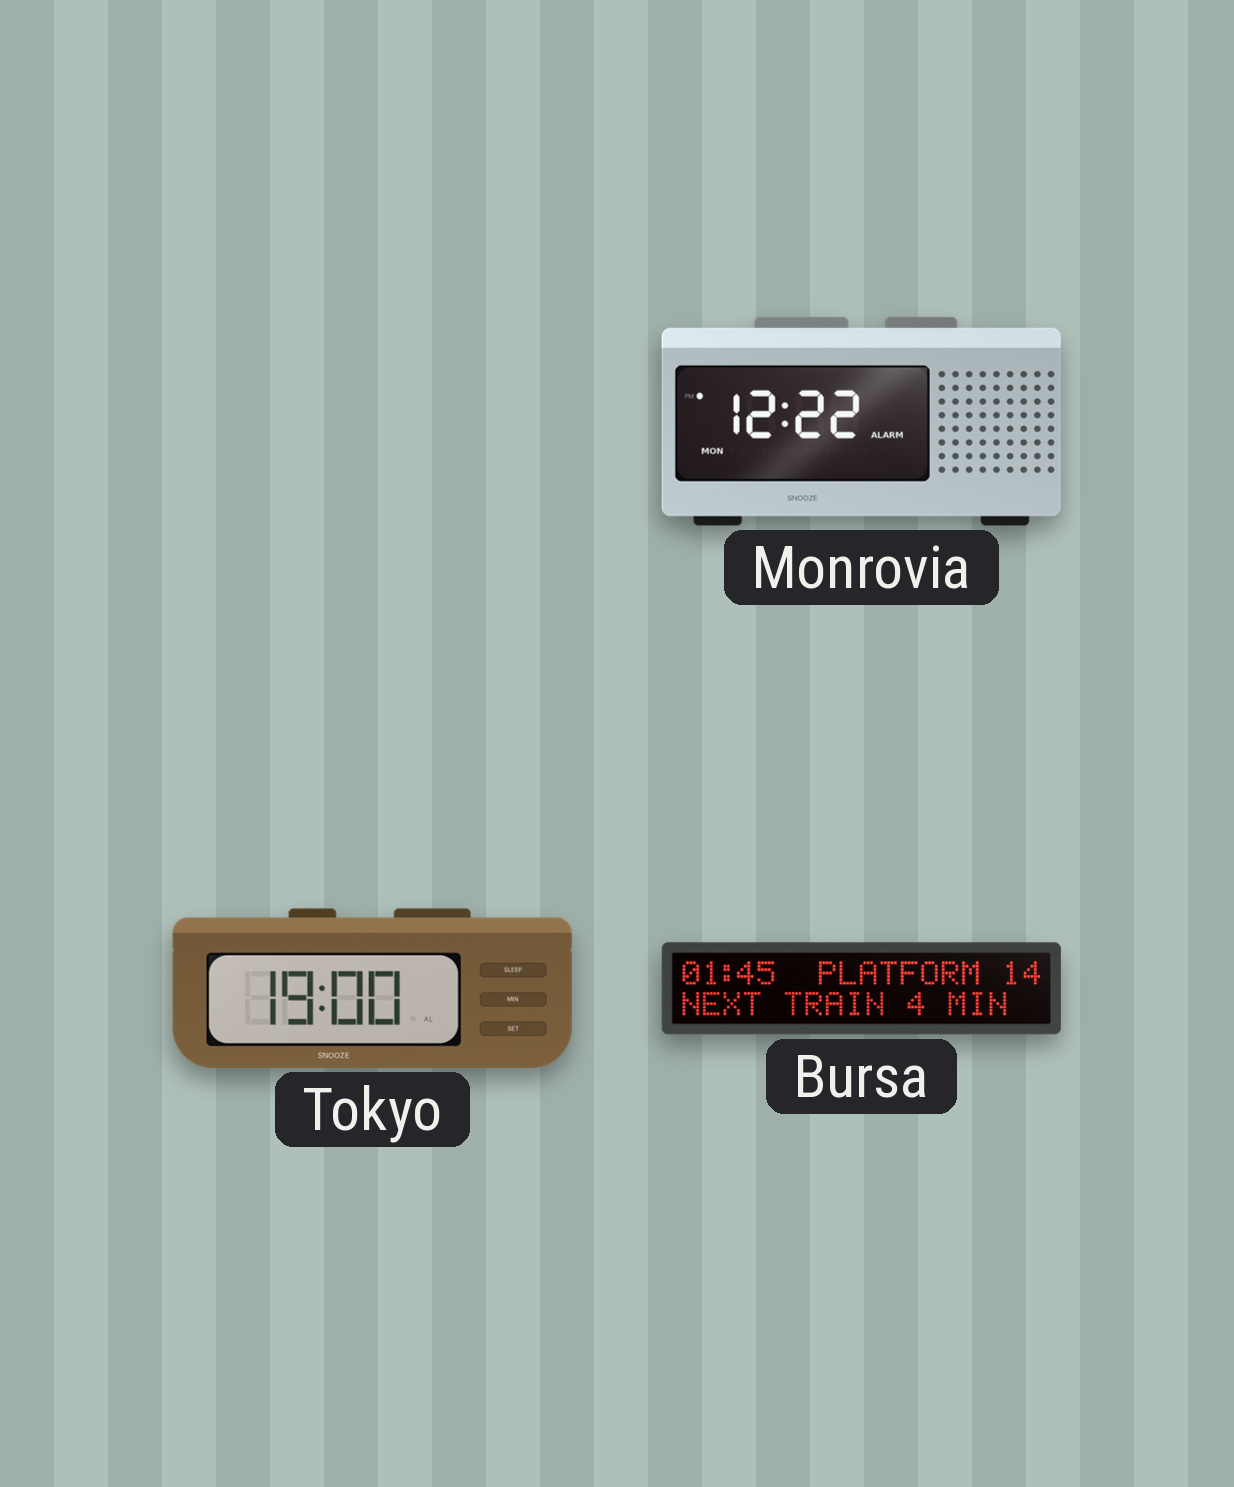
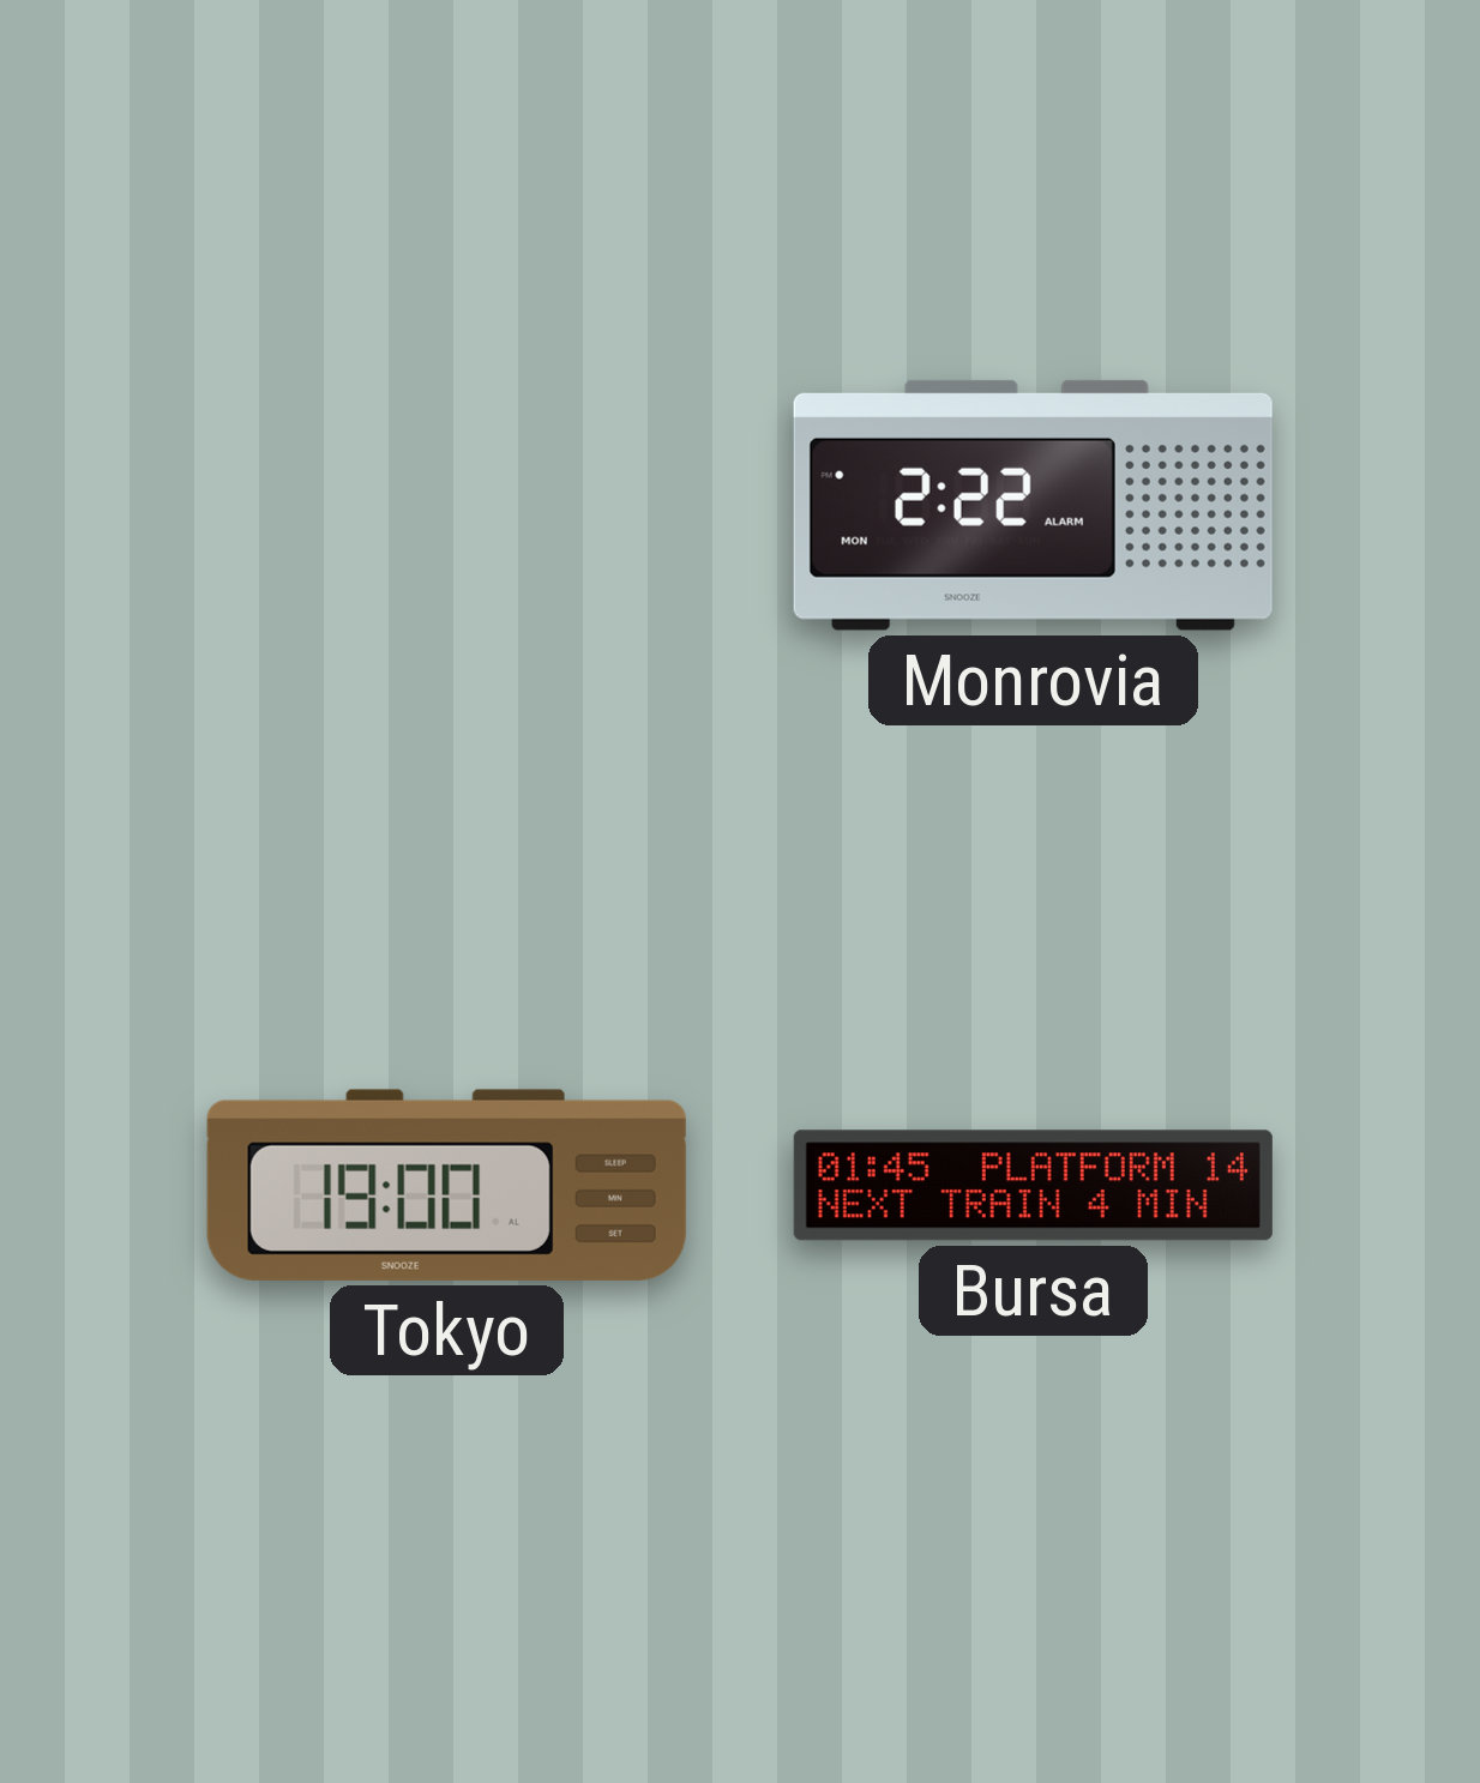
Monrovia: 12:22 -> 2:22
